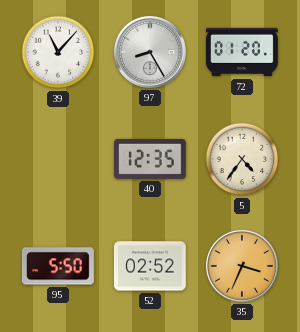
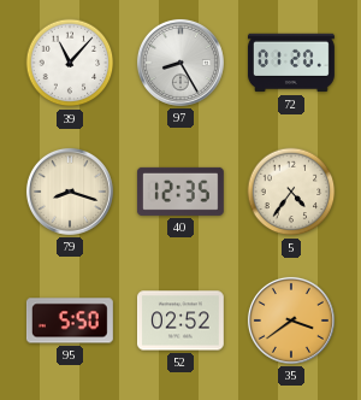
79: none -> 8:18
35: 3:34 -> 3:39
